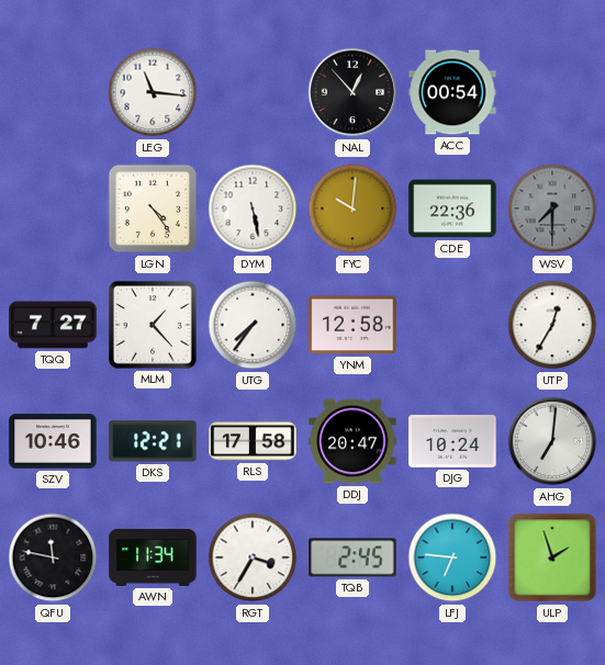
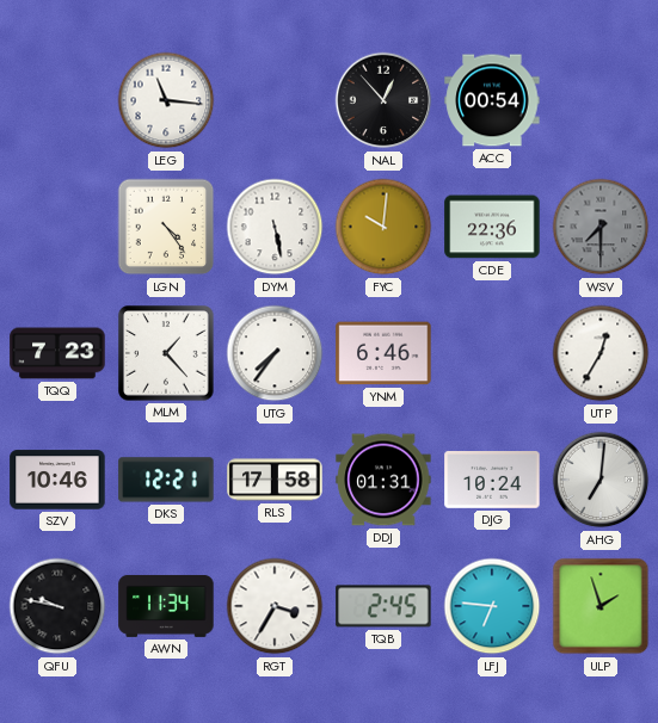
TQQ: 7:27 -> 7:23
YNM: 12:58 -> 6:46
DDJ: 20:47 -> 01:31
QFU: 11:47 -> 9:47
